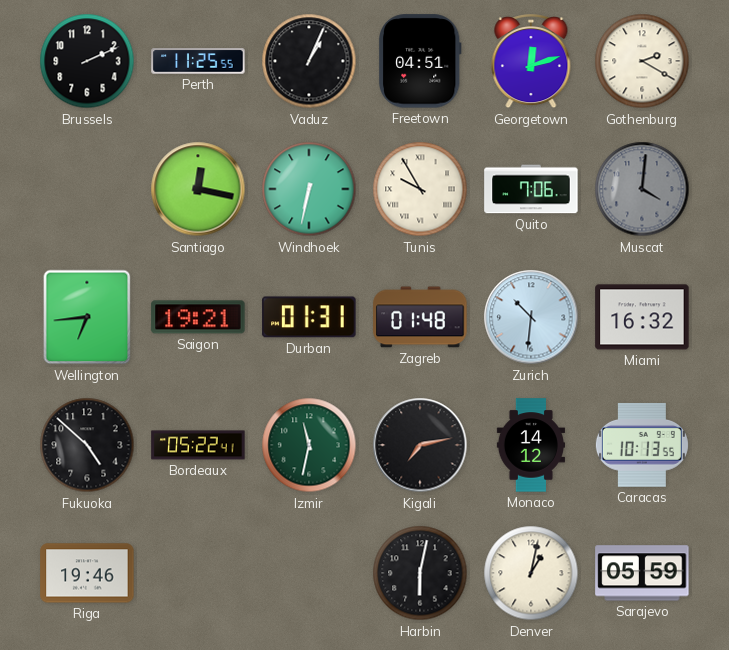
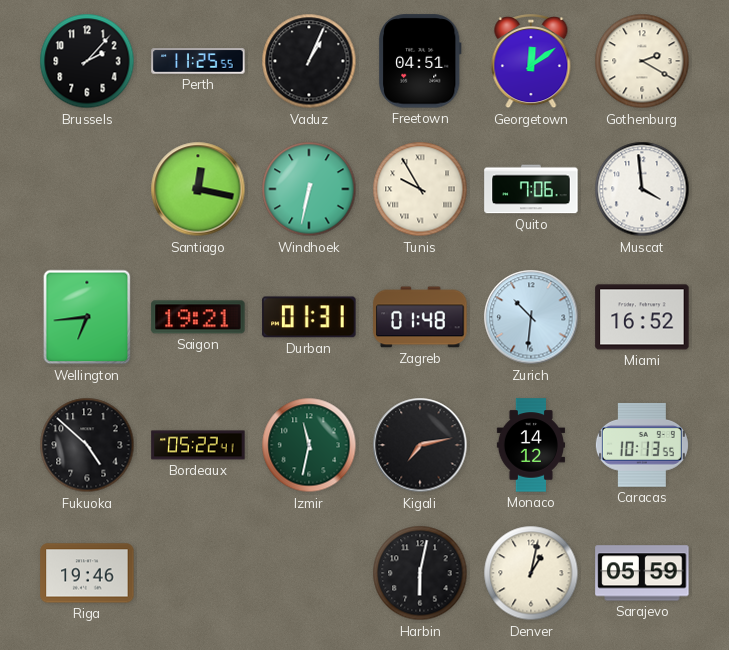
Brussels: 2:11 -> 2:07
Georgetown: 12:12 -> 12:09
Muscat: 4:01 -> 3:59
Muscat dial: grey -> white
Miami: 16:32 -> 16:52
